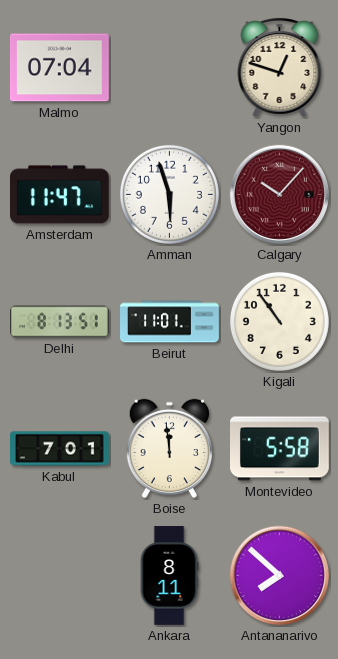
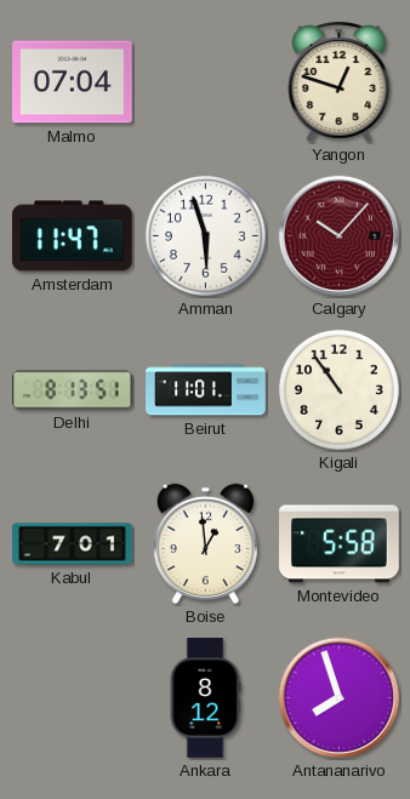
Boise: 11:59 -> 12:59
Ankara: 8:11 -> 8:12
Antananarivo: 7:52 -> 7:57
